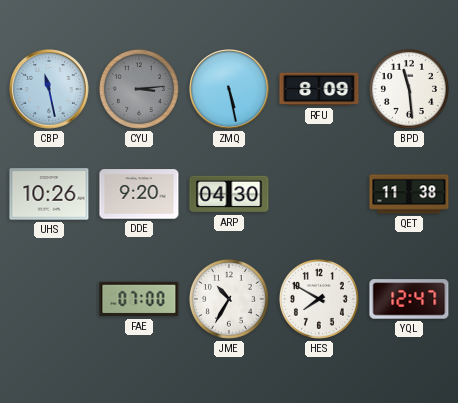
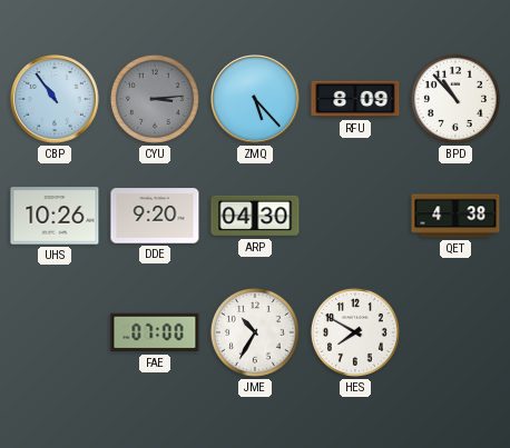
CBP: 11:28 -> 10:54
ZMQ: 5:28 -> 5:23
BPD: 11:29 -> 10:53
QET: 11:38 -> 4:38
YQL: 12:47 -> none
